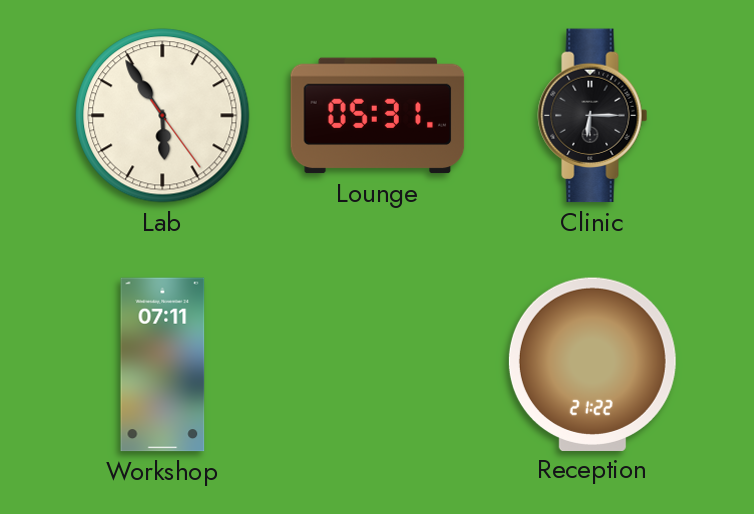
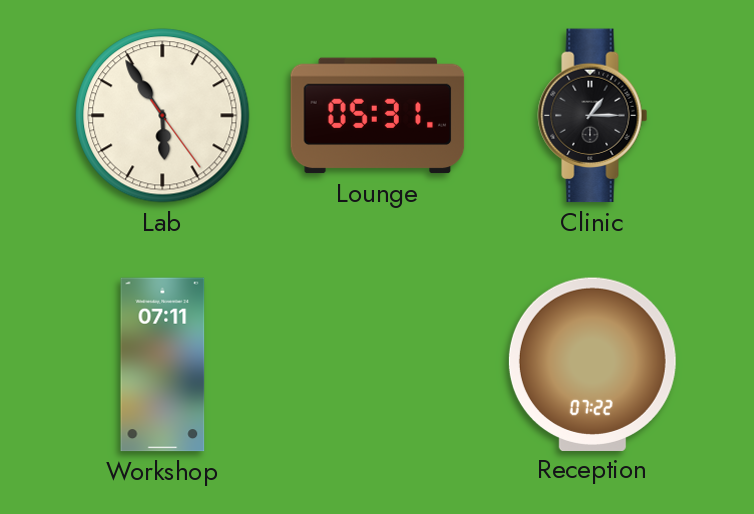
Clinic: 6:15 -> 1:15
Reception: 21:22 -> 07:22
